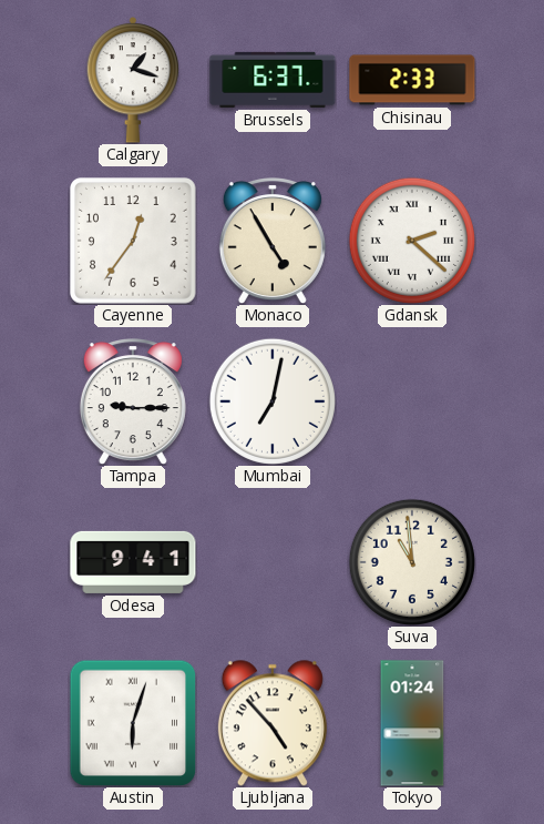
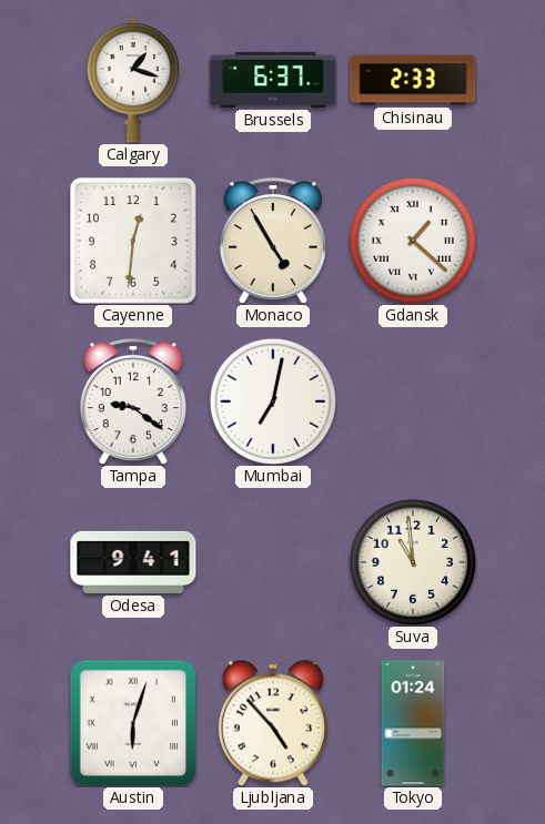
Cayenne: 12:36 -> 12:31
Gdansk: 2:22 -> 1:22
Tampa: 9:15 -> 9:21
